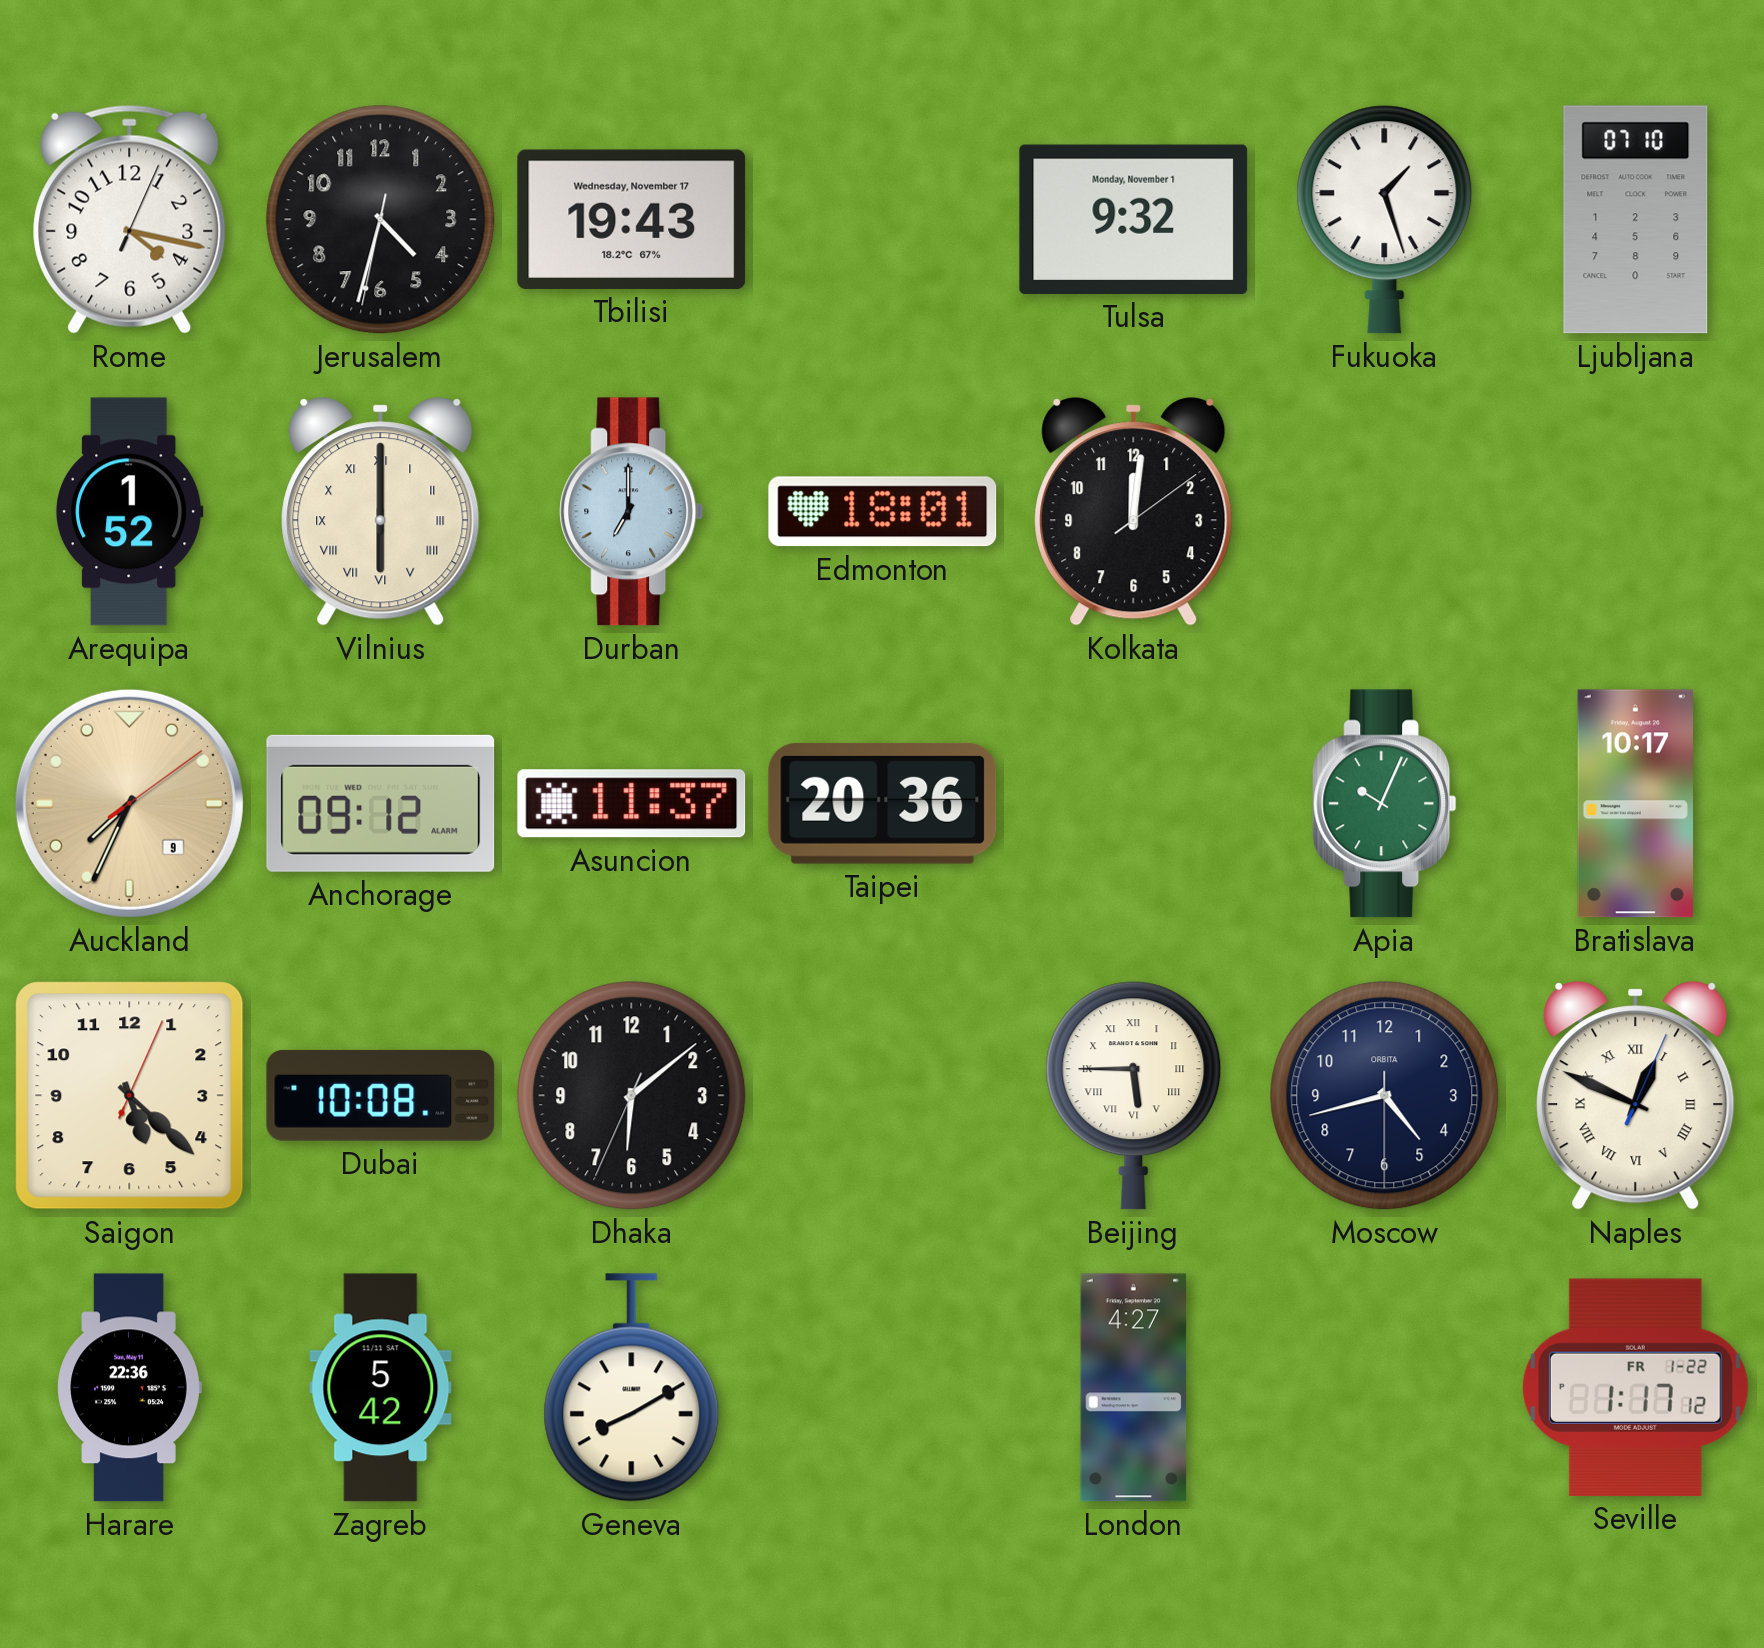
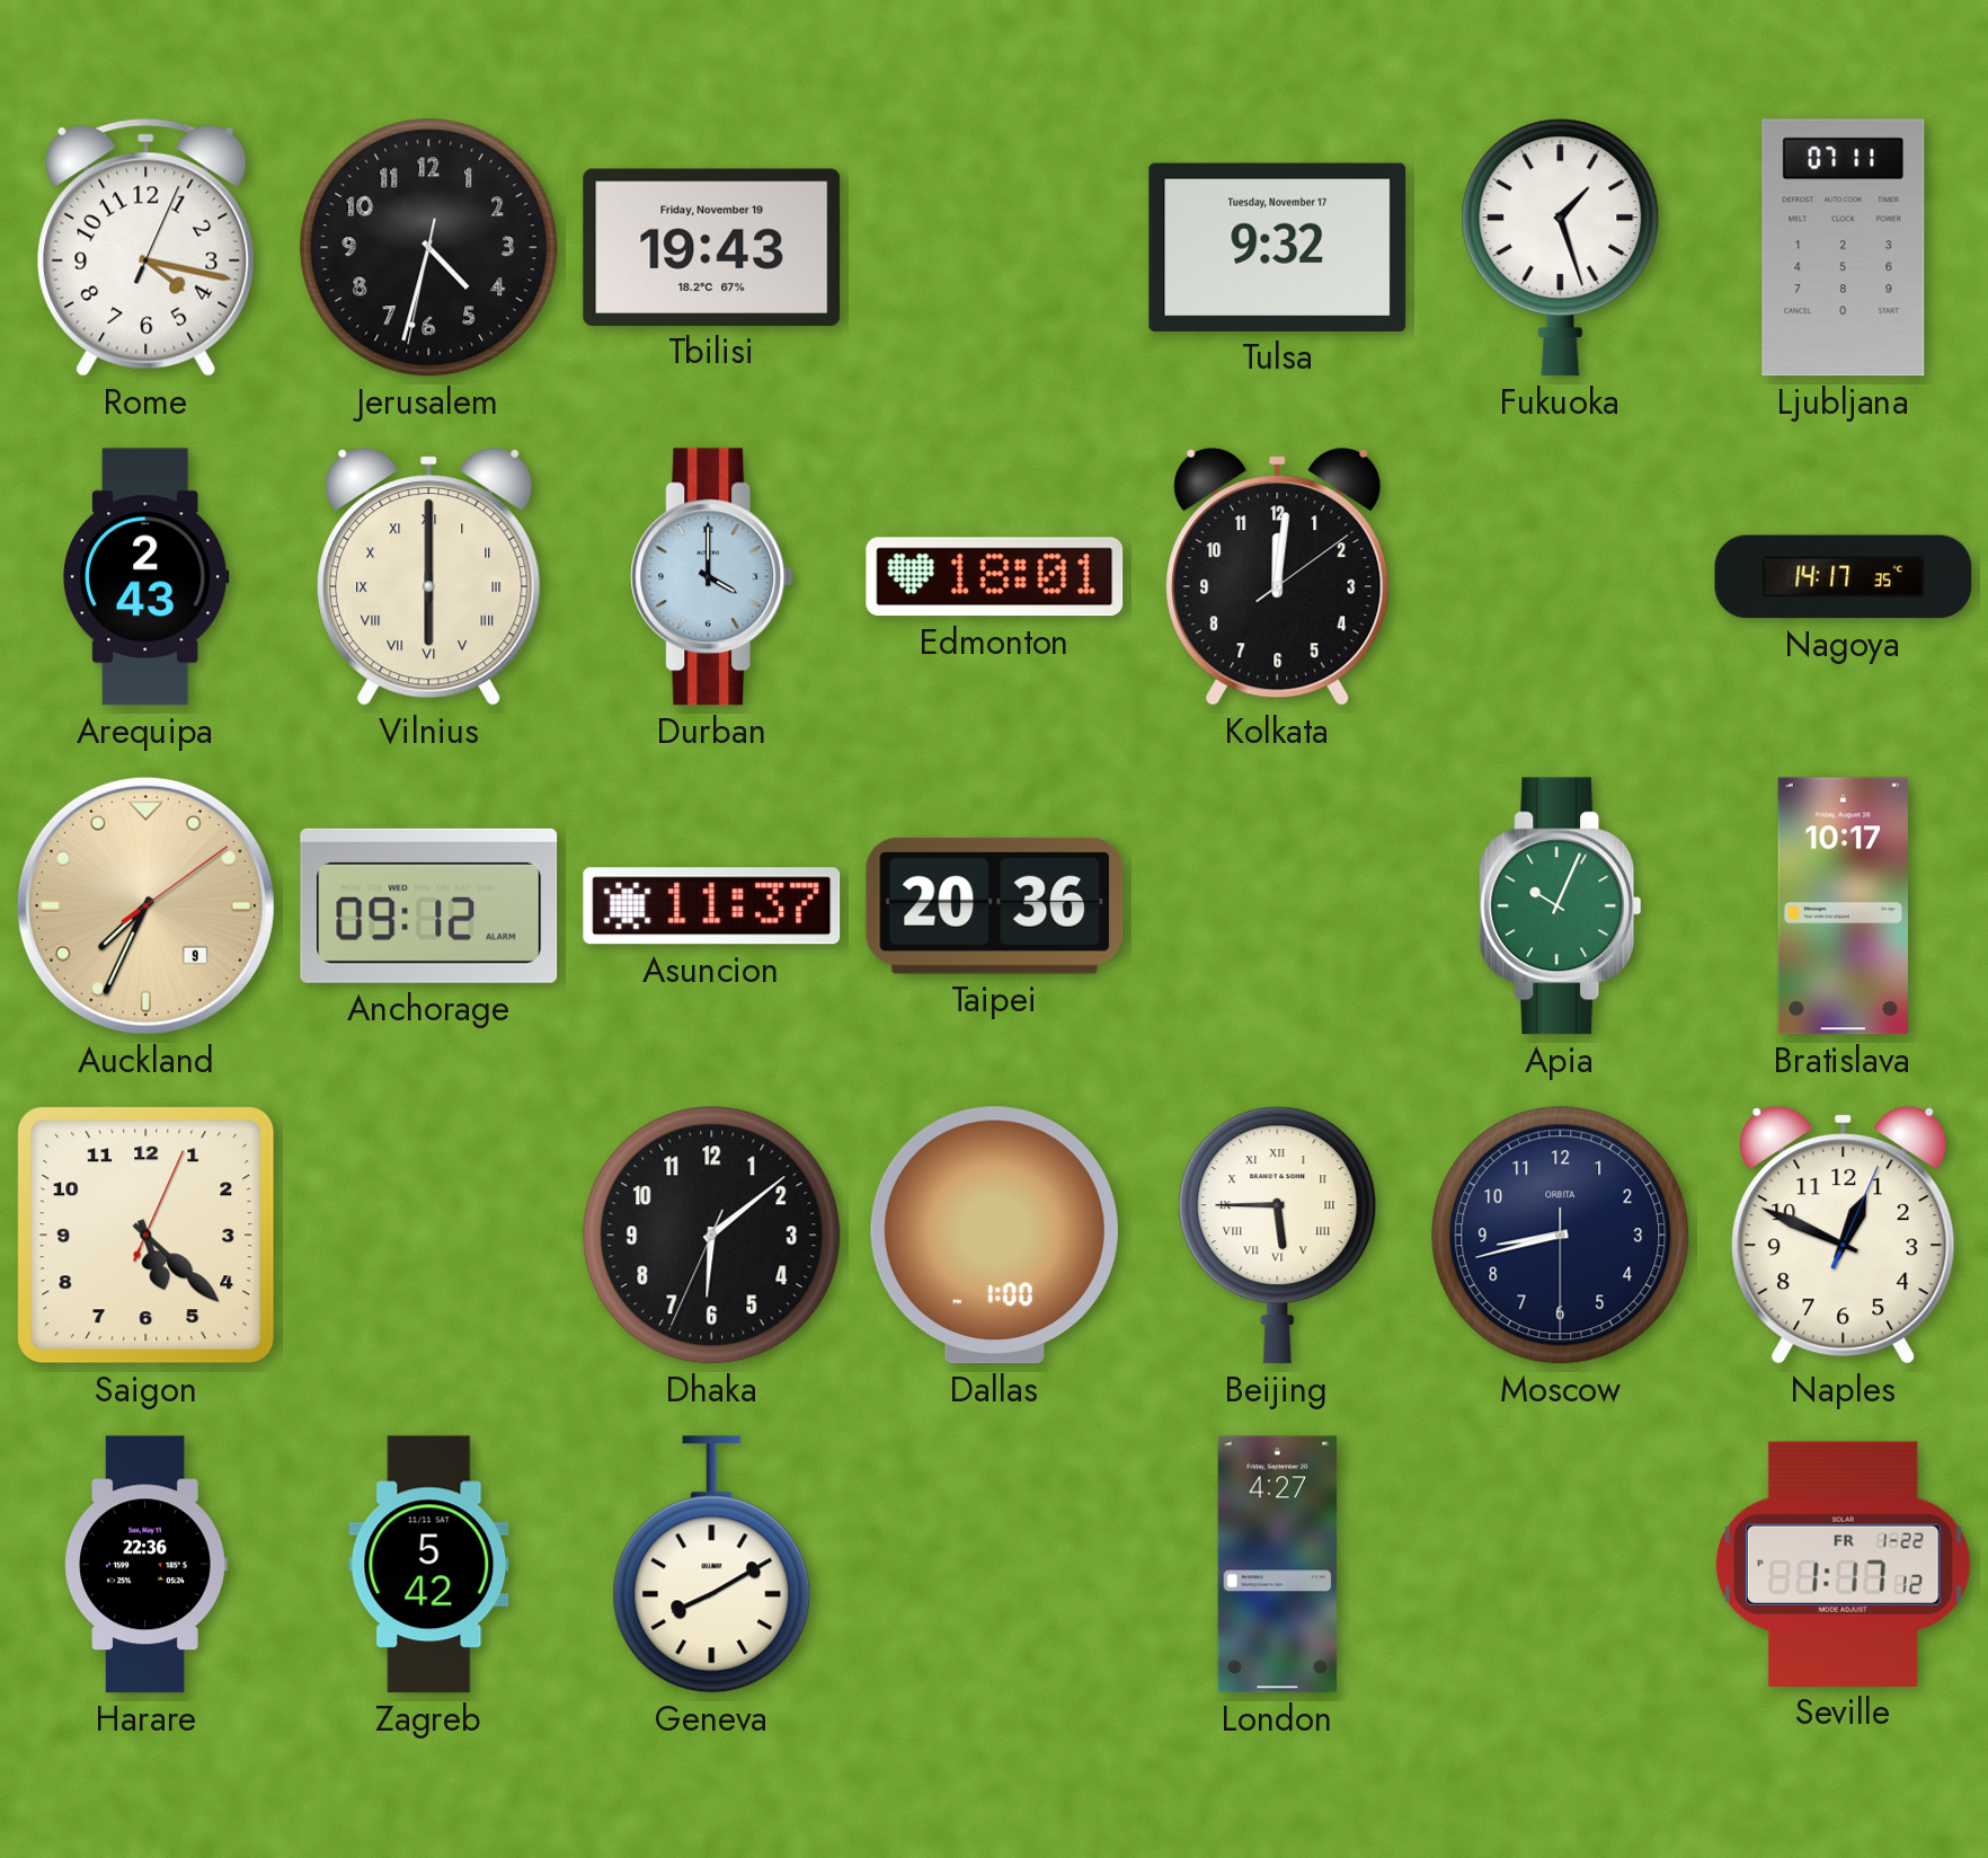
Tbilisi date: Wednesday, November 17 -> Friday, November 19
Tulsa date: Monday, November 1 -> Tuesday, November 17
Ljubljana: 07:10 -> 07:11
Arequipa: 1:52 -> 2:43
Durban: 7:00 -> 4:00
Nagoya: none -> 14:17
Dubai: 10:08 -> none
Dallas: none -> 1:00
Moscow: 4:42 -> 8:42
Naples numerals: Roman -> Arabic
